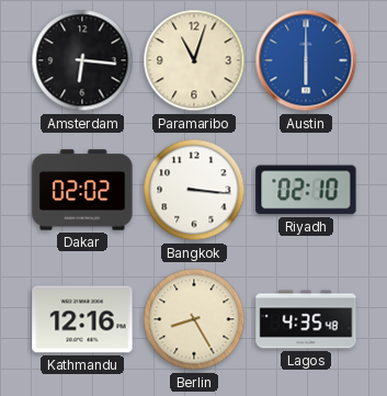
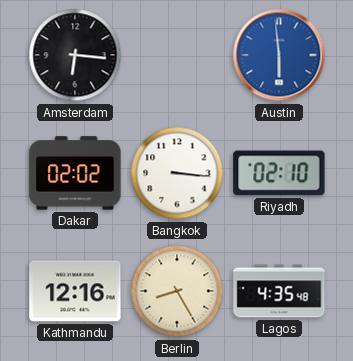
Paramaribo: 11:03 -> none
Austin: 6:00 -> 5:59
